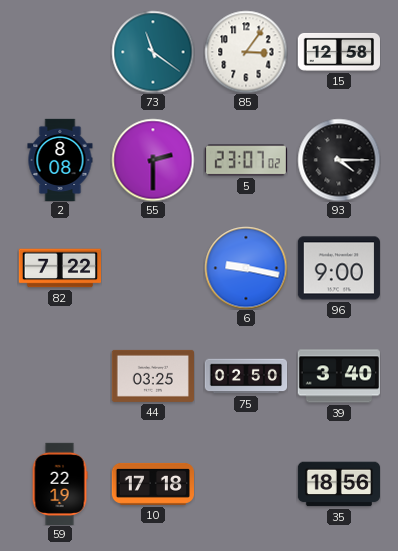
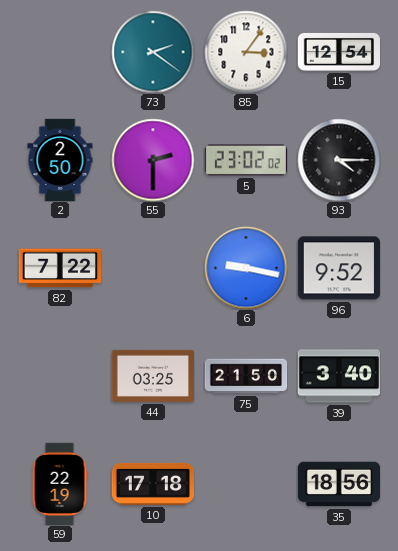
73: 11:21 -> 2:21
15: 12:58 -> 12:54
2: 8:08 -> 2:50
5: 23:07 -> 23:02
96: 9:00 -> 9:52
75: 02:50 -> 21:50
